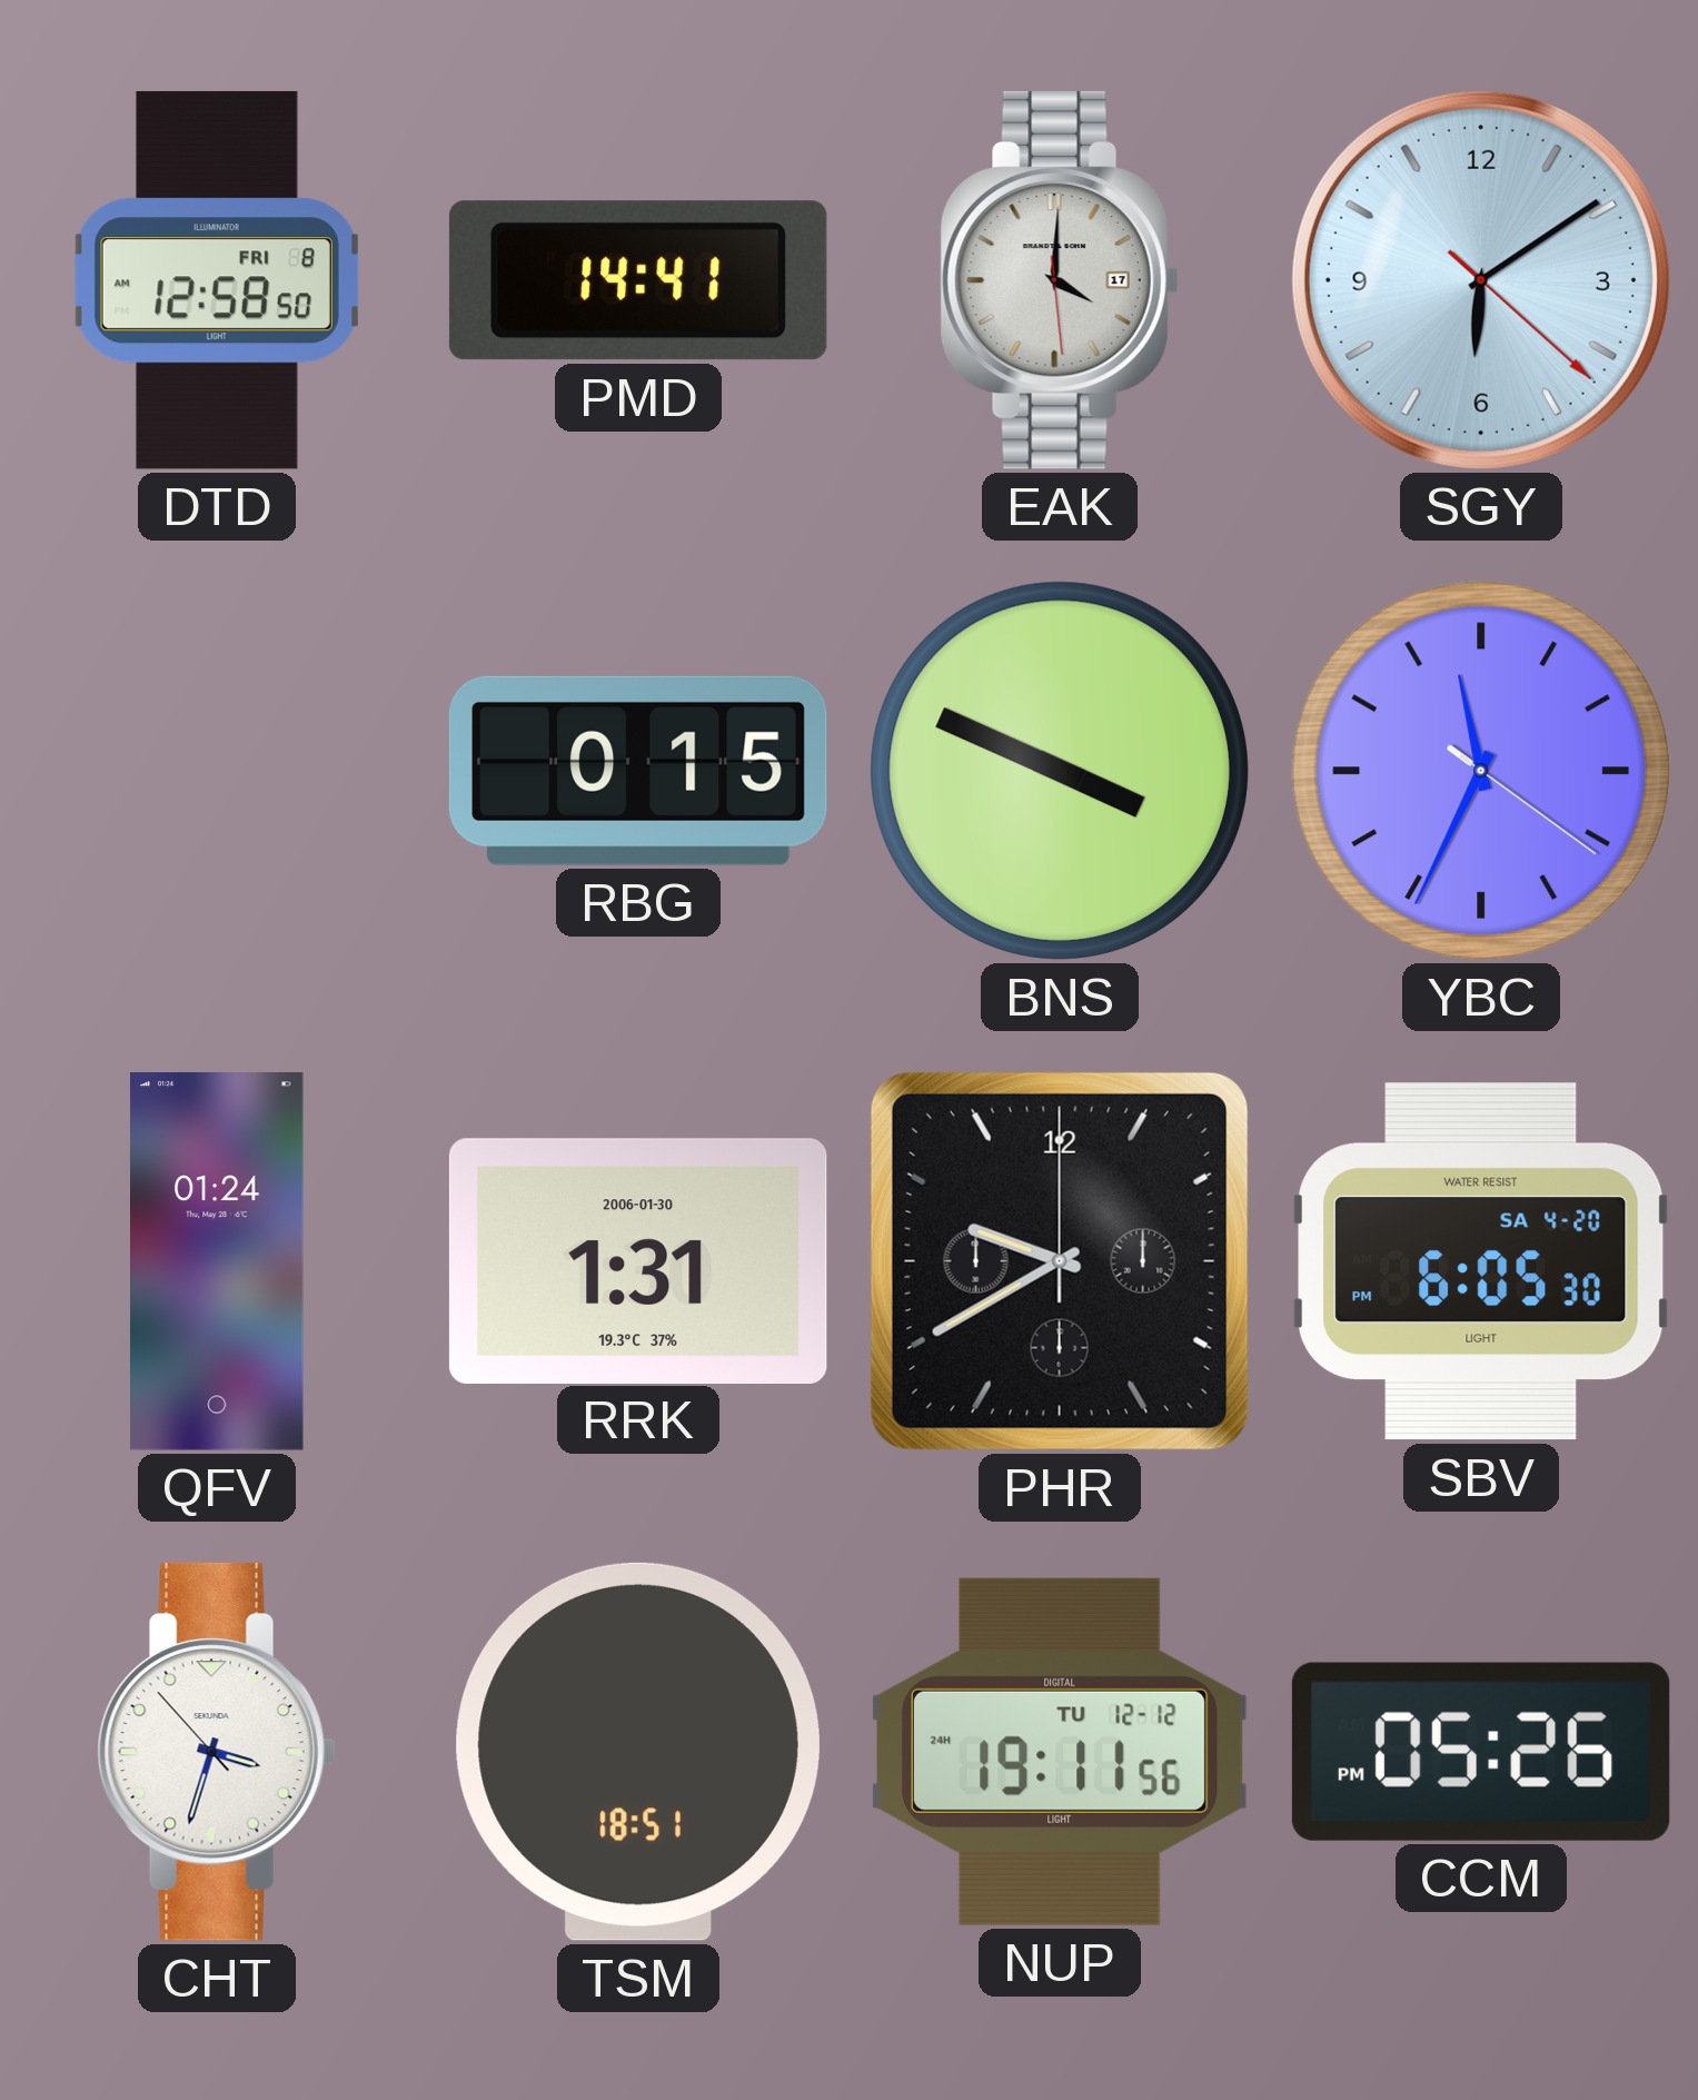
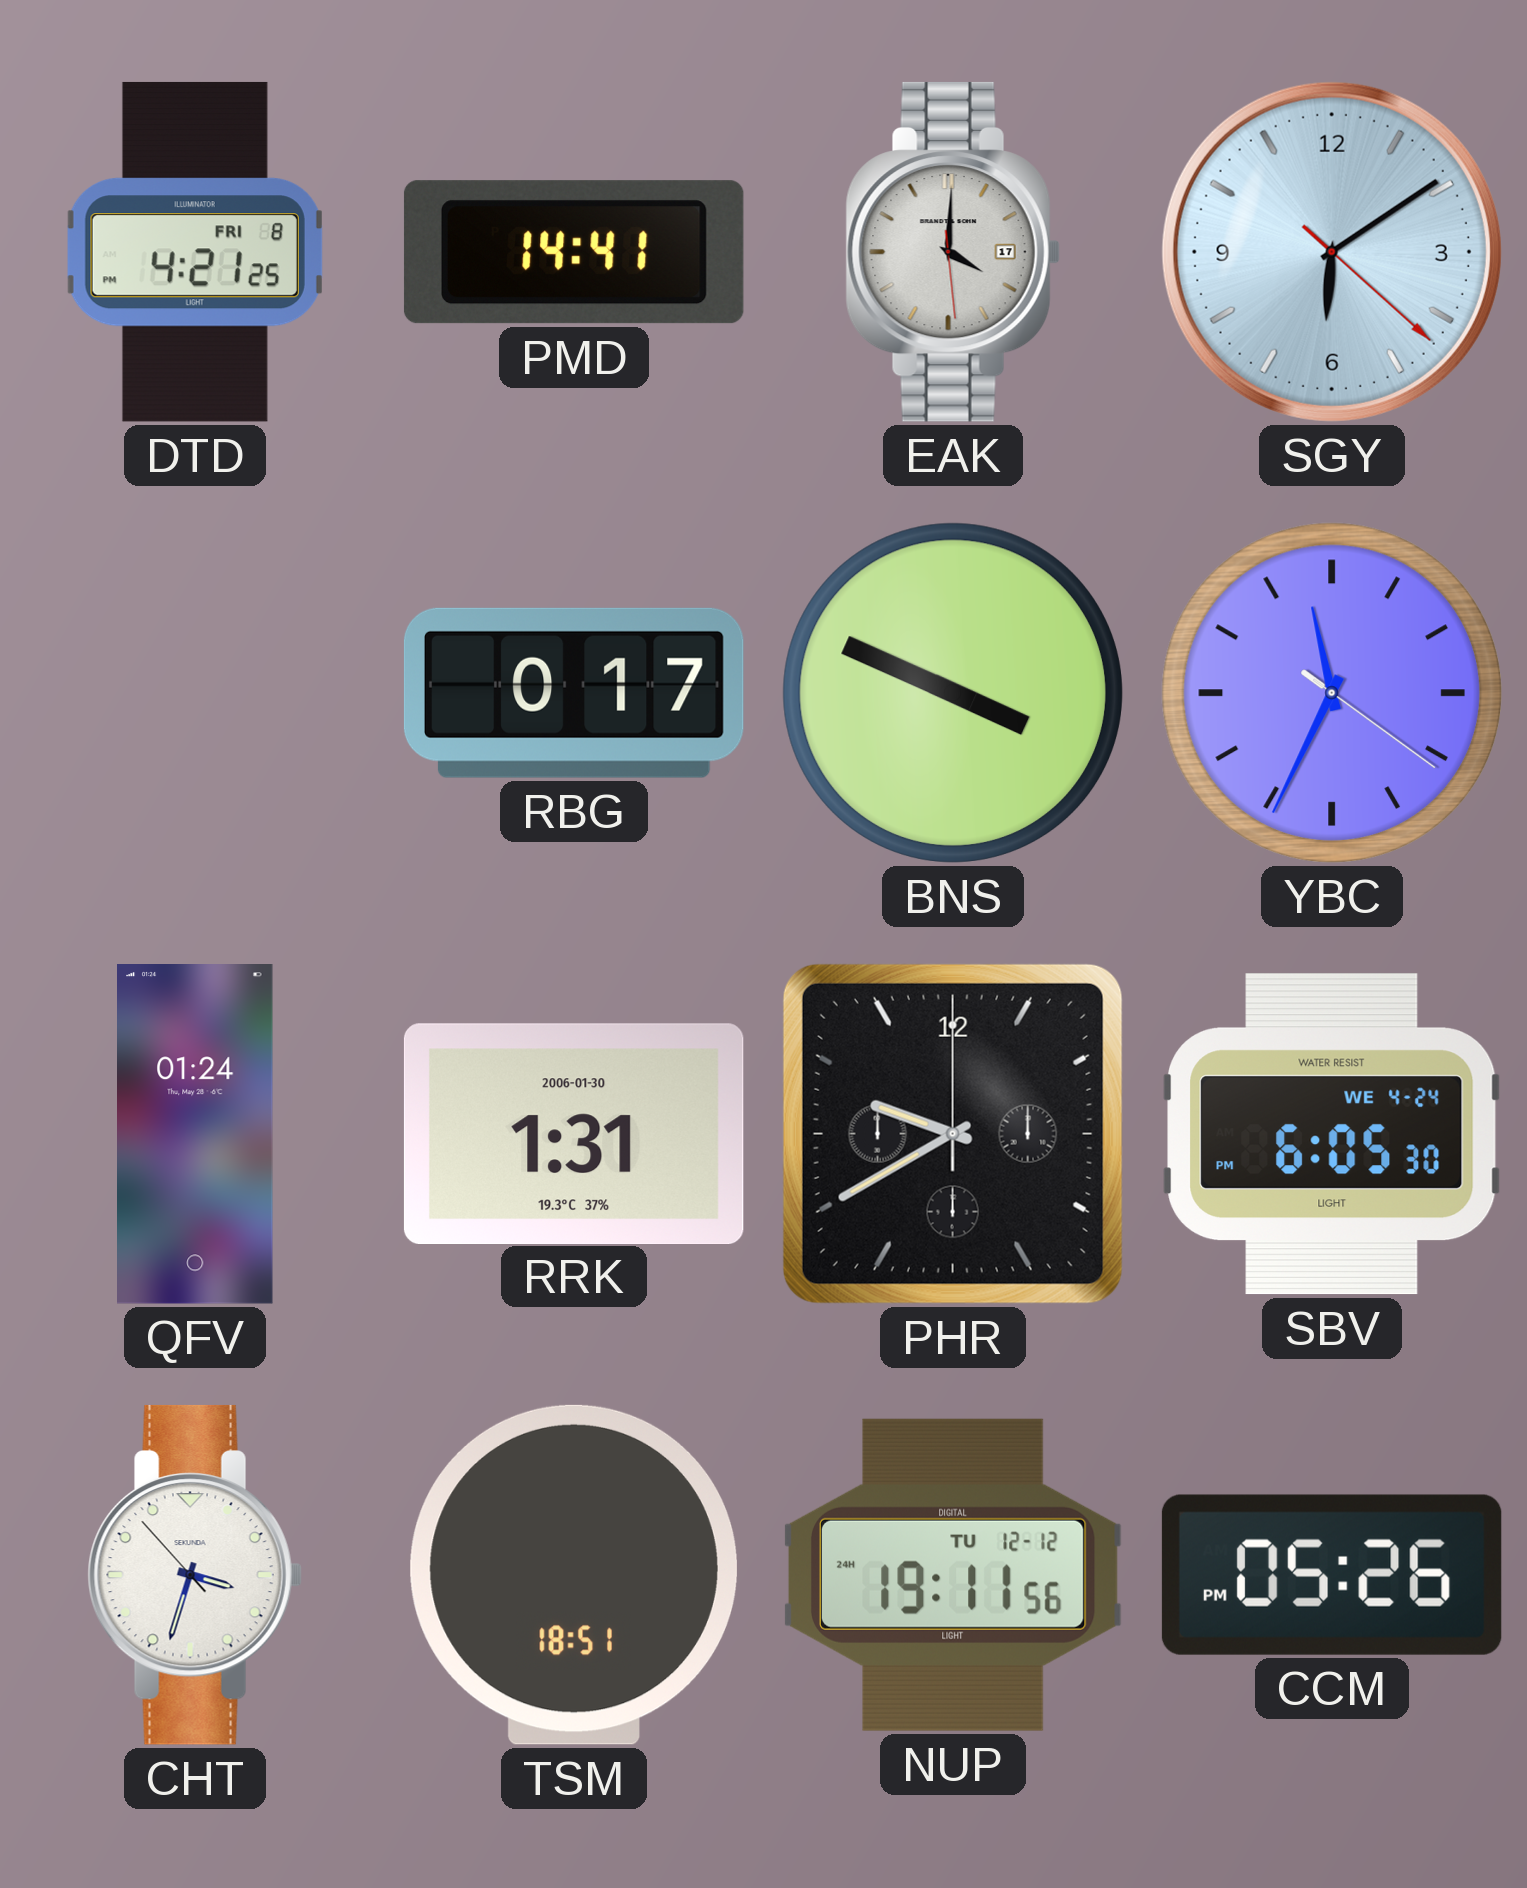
DTD: 12:58 -> 4:21
RBG: 0:15 -> 0:17
SBV date: SA 4-20 -> WE 4-24
